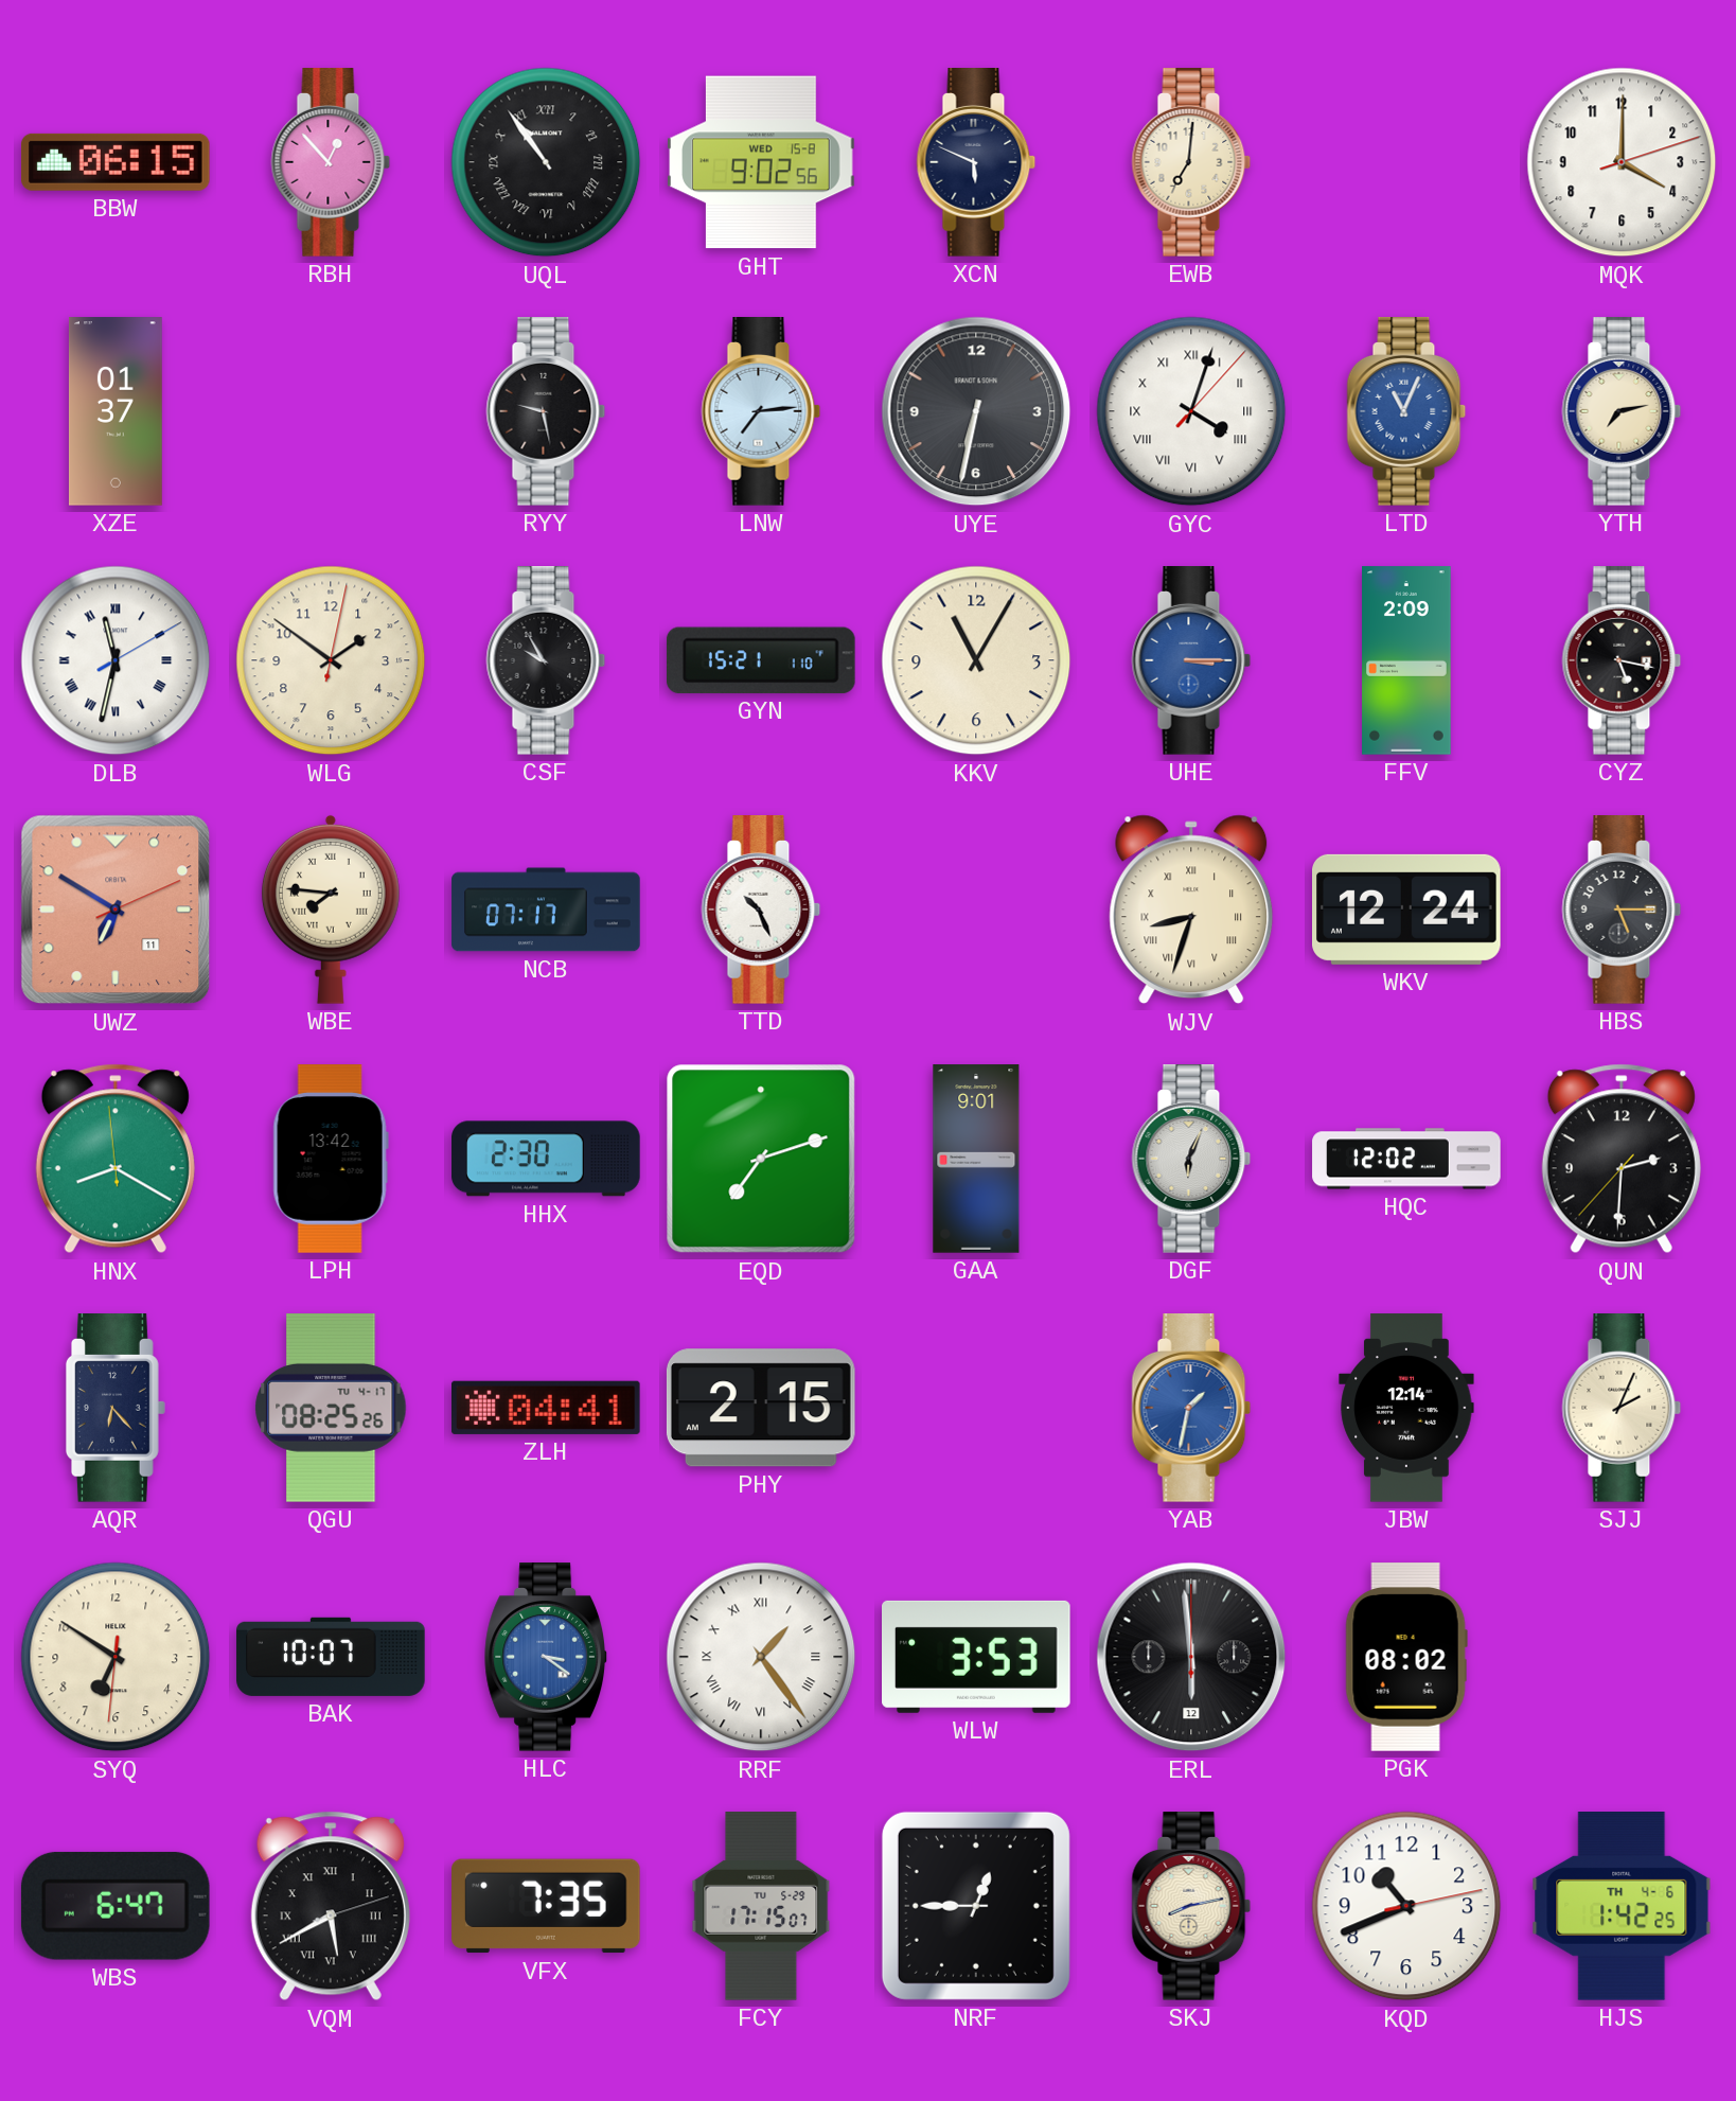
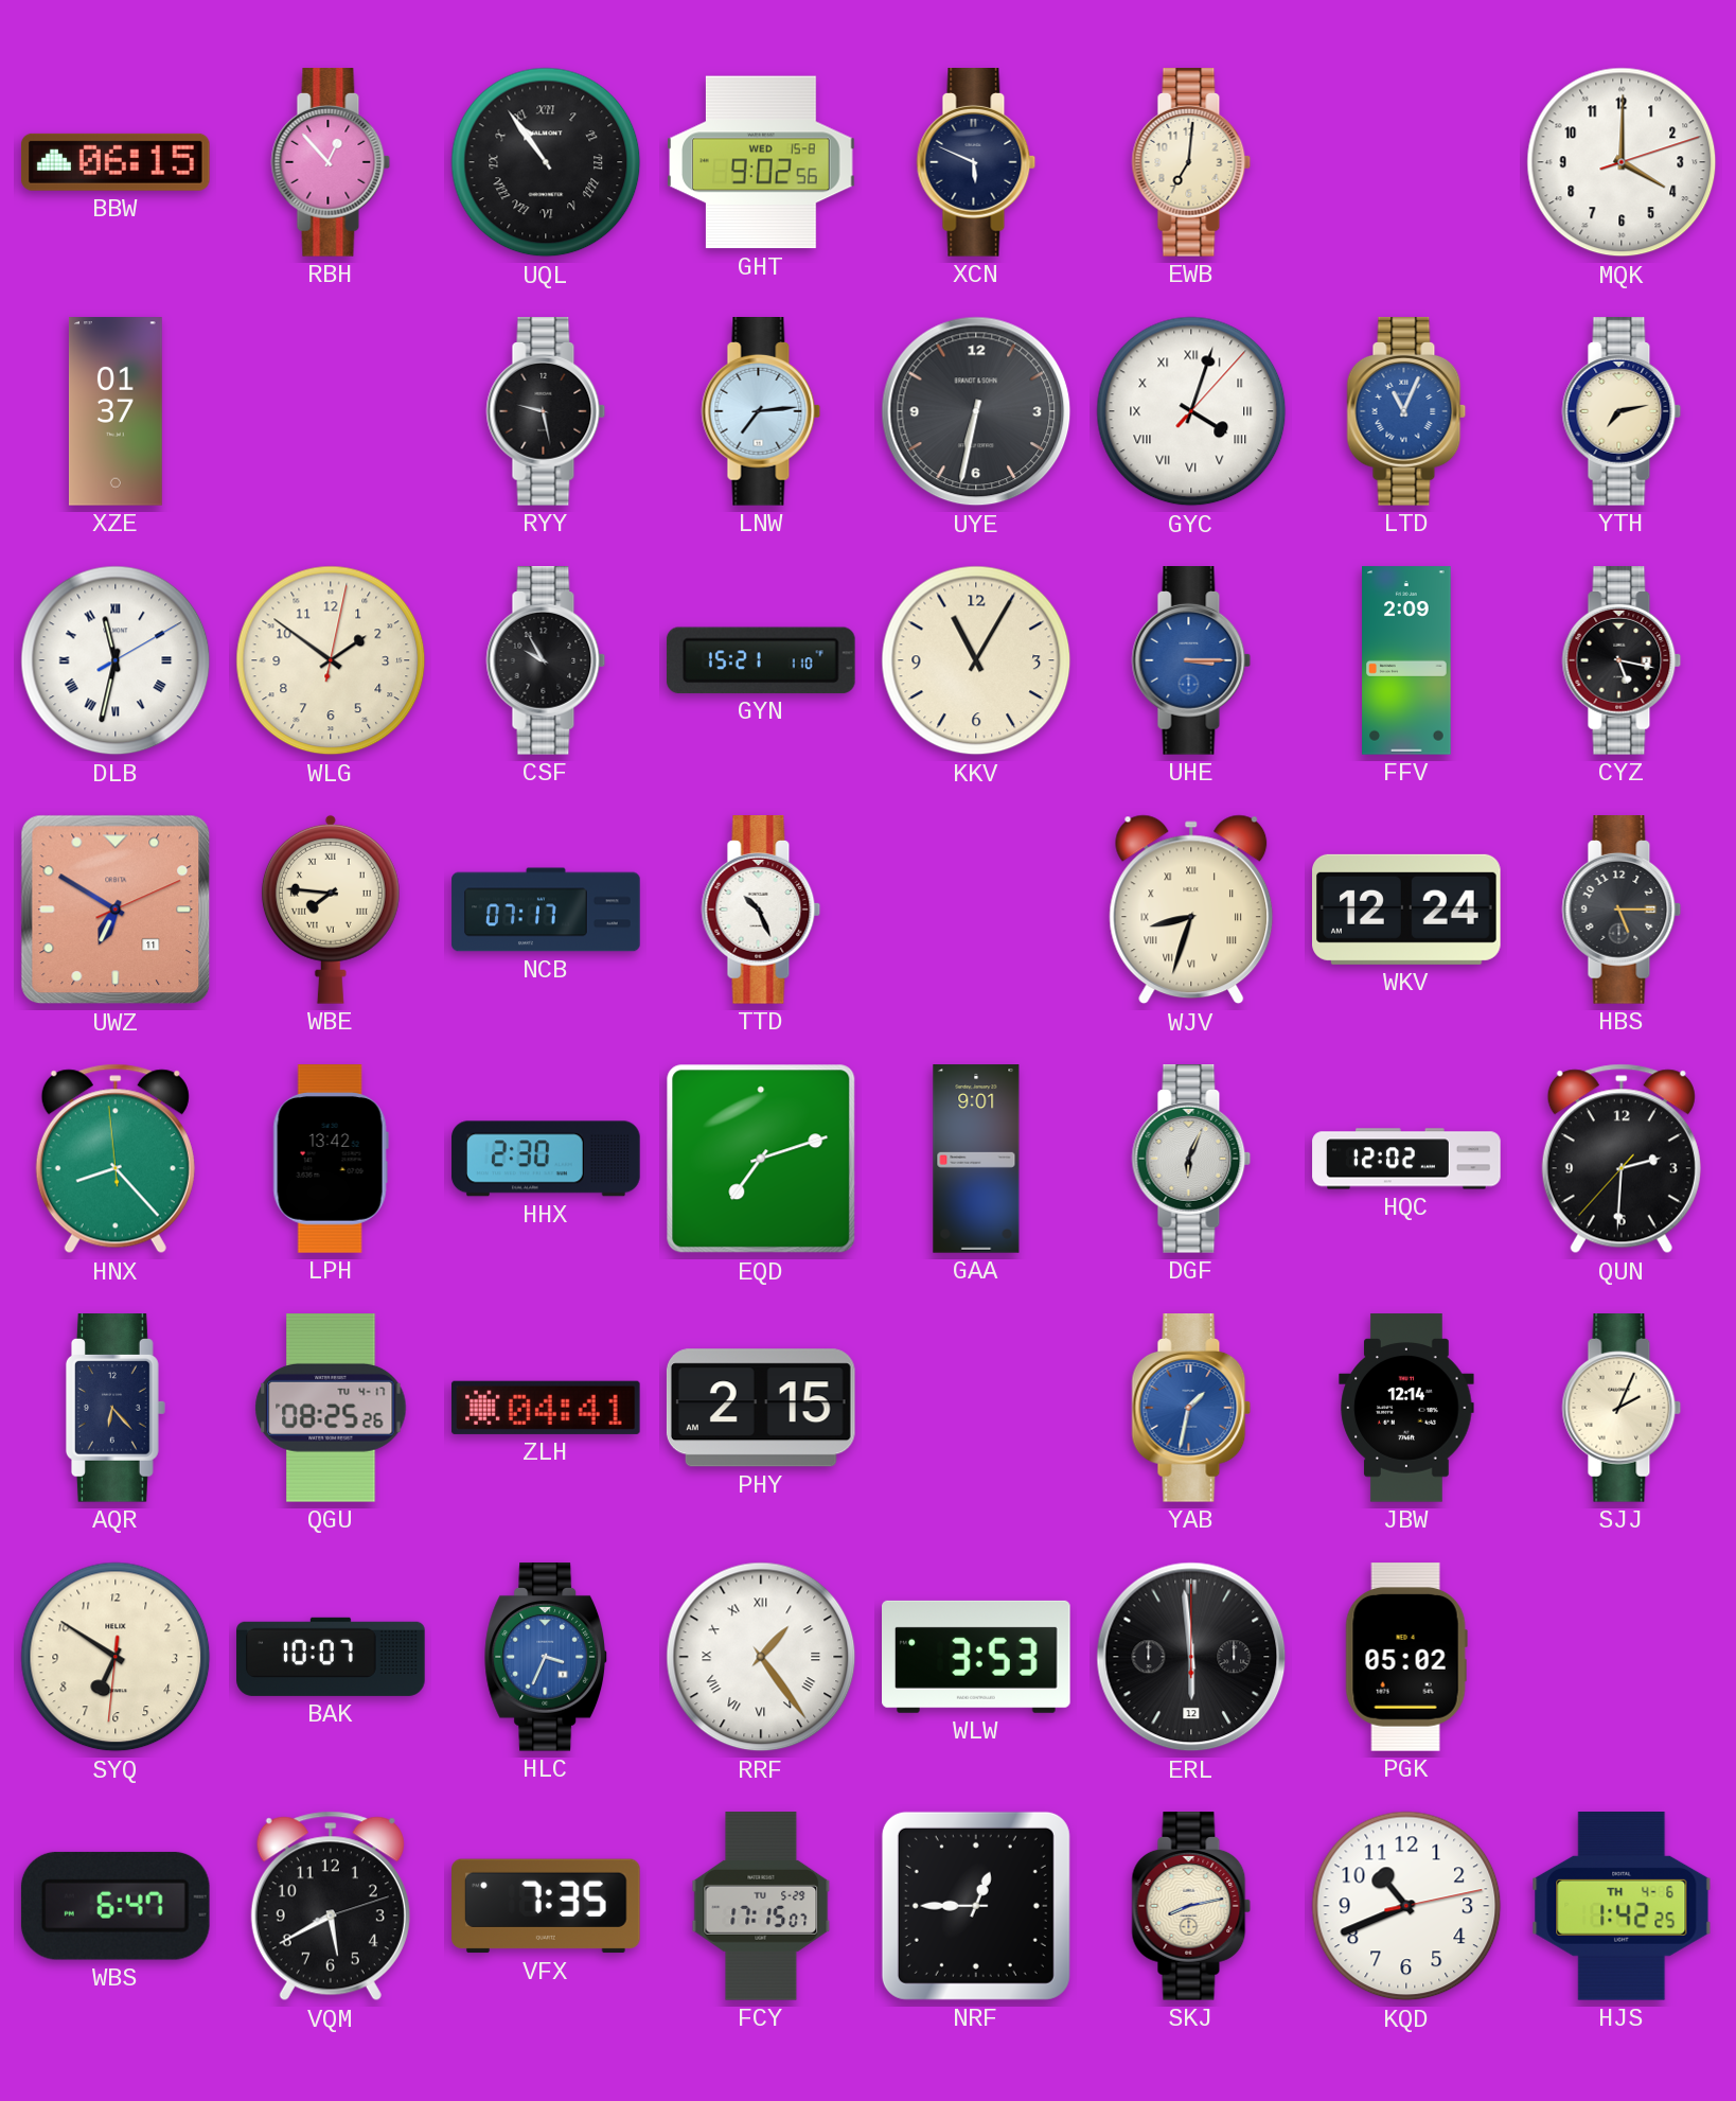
HNX: 8:19 -> 8:22
HLC: 3:21 -> 3:34
PGK: 08:02 -> 05:02
VQM numerals: Roman -> Arabic
